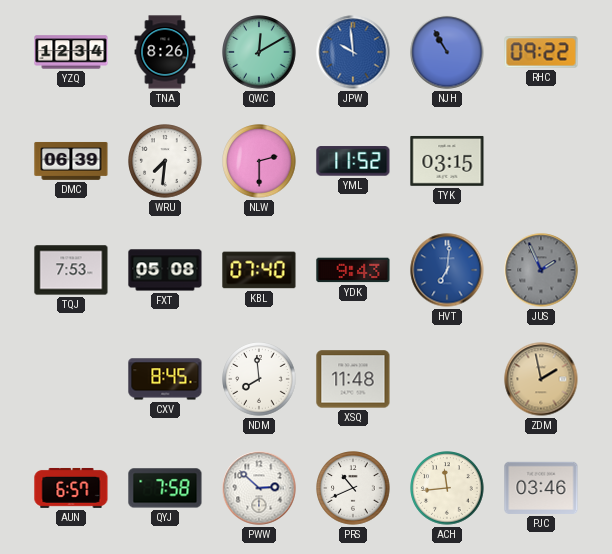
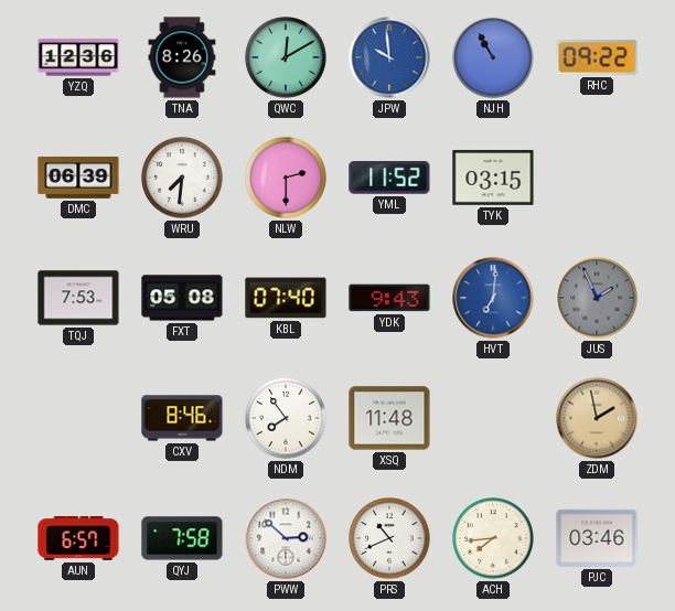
YZQ: 12:34 -> 12:36
CXV: 8:45 -> 8:46
NDM: 7:59 -> 7:54
ACH: 11:44 -> 7:44
